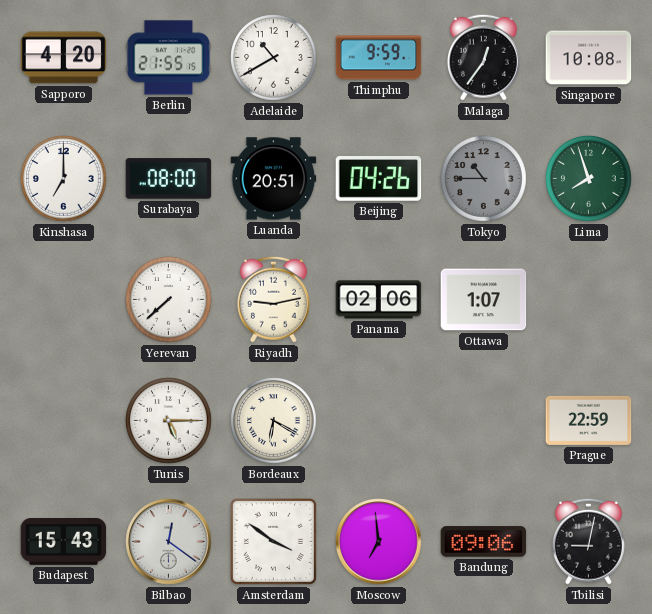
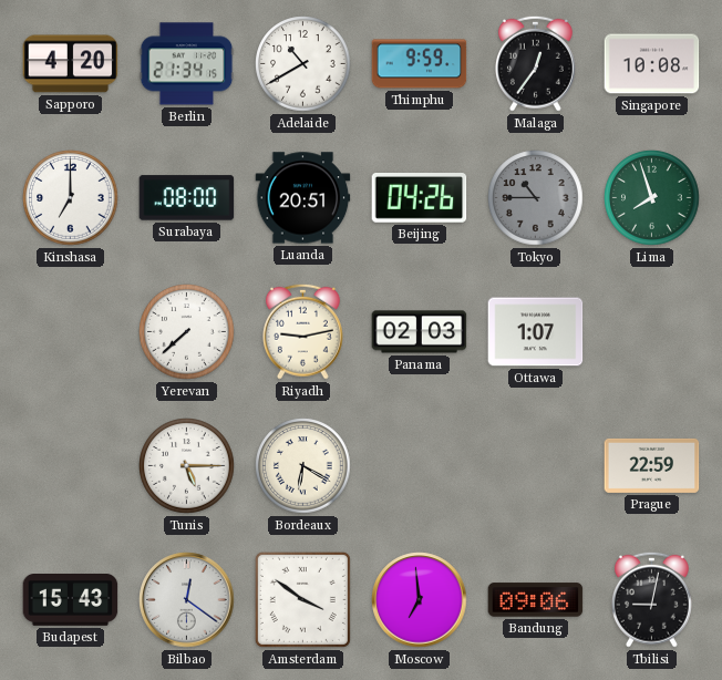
Berlin: 21:55 -> 21:34
Panama: 02:06 -> 02:03
